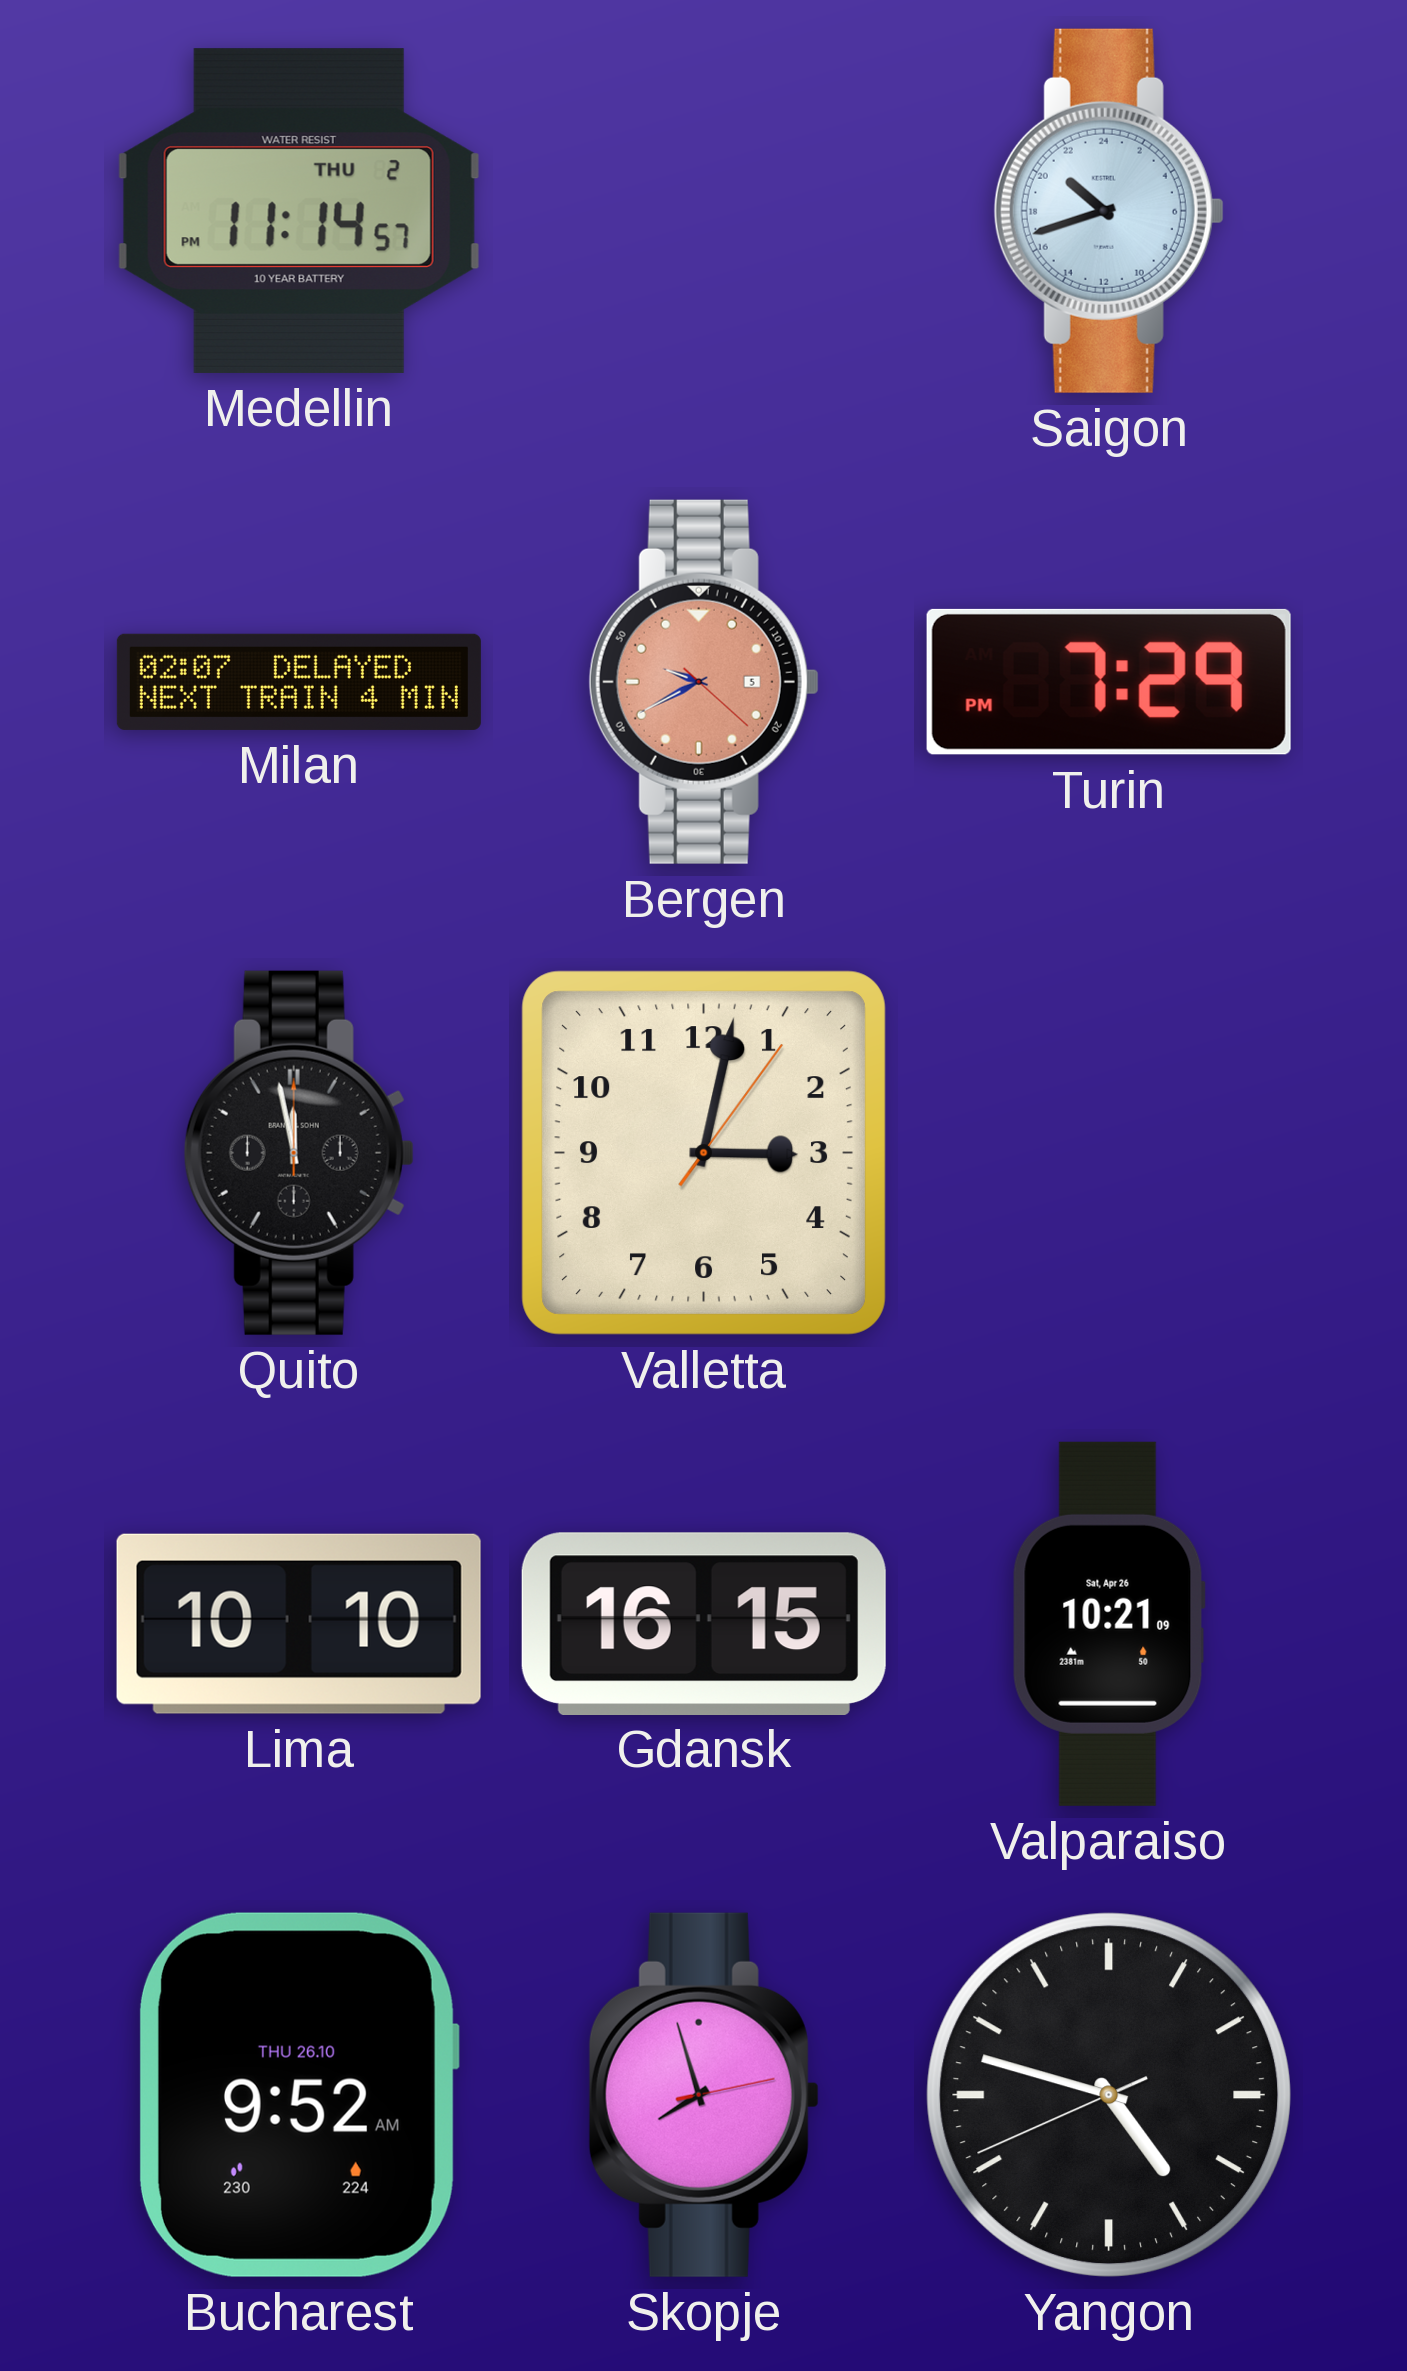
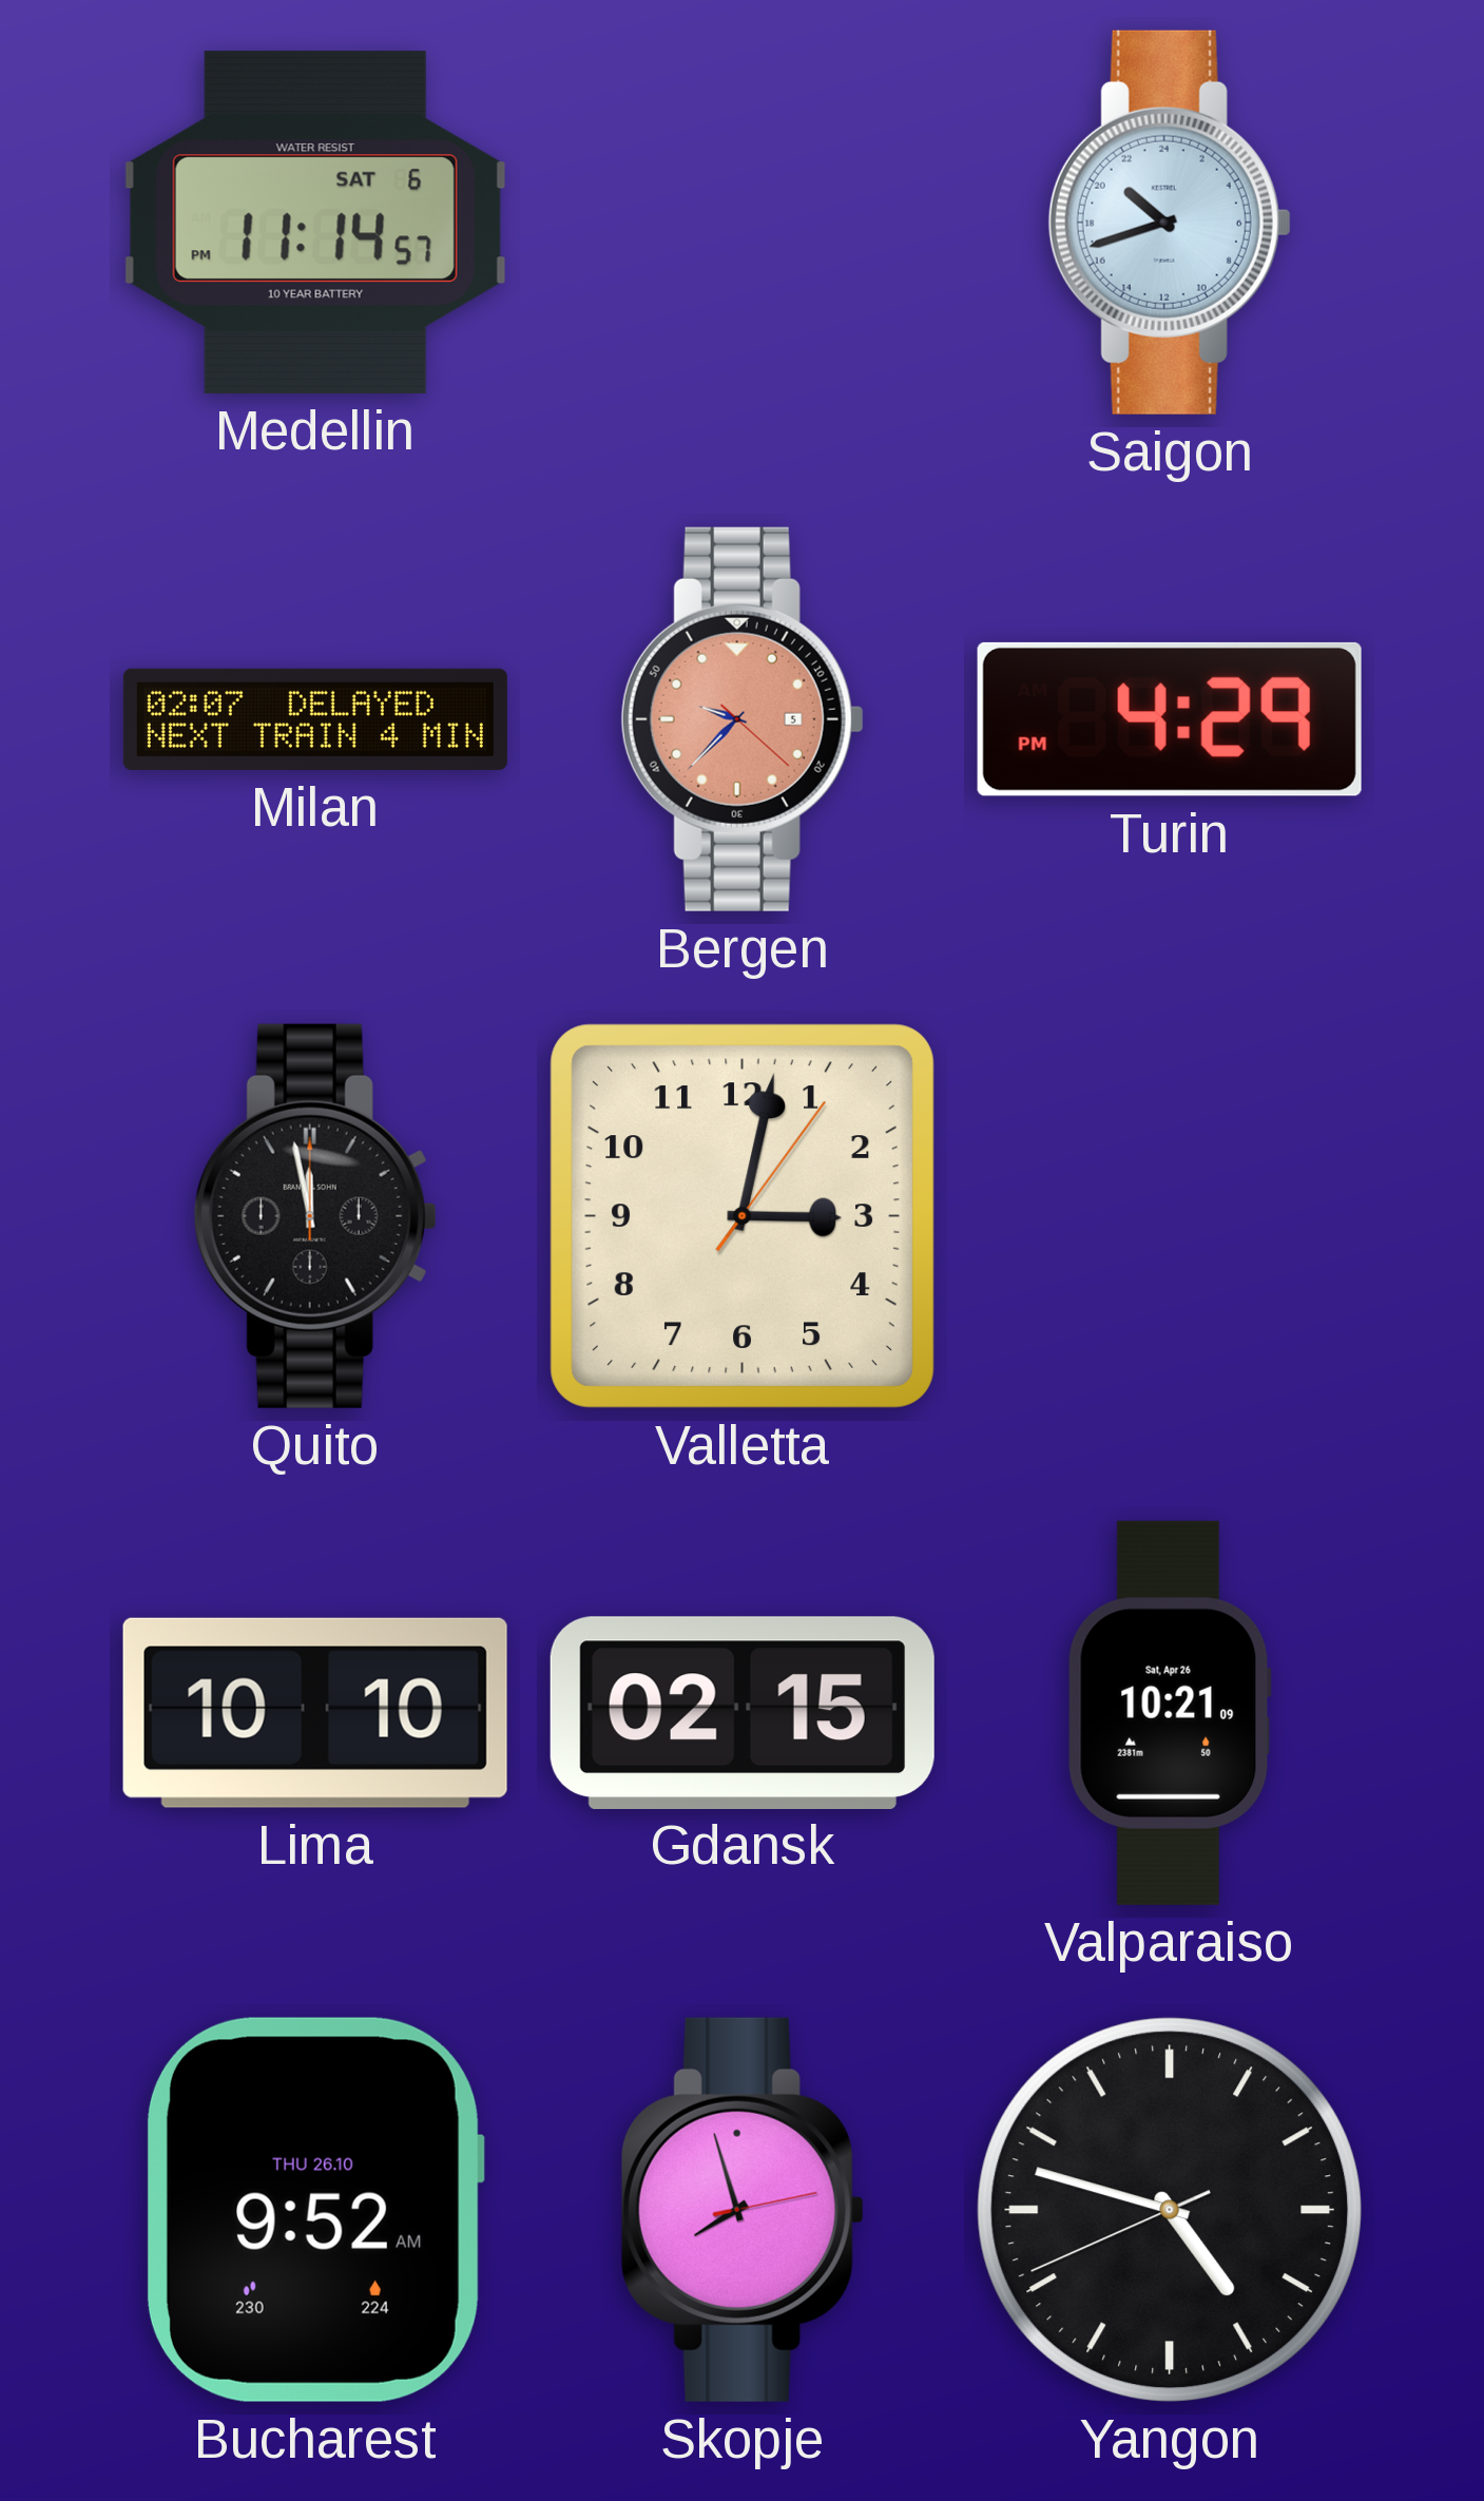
Medellin date: THU 2 -> SAT 6
Bergen: 9:40 -> 9:37
Turin: 7:29 -> 4:29
Gdansk: 16:15 -> 02:15
